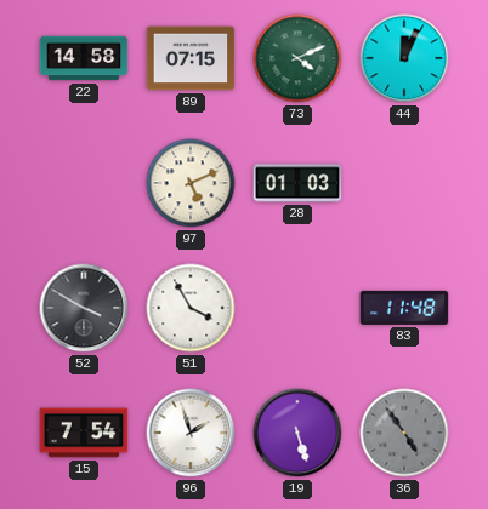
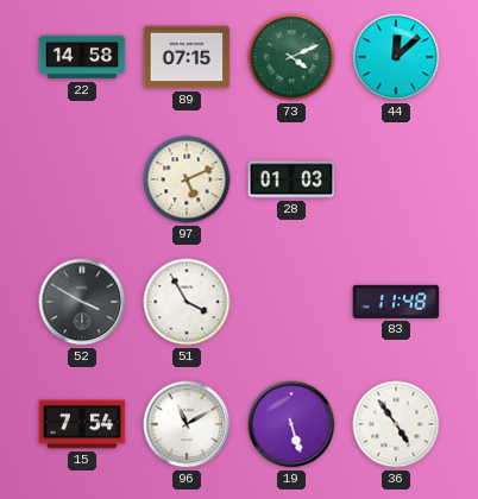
44: 12:04 -> 12:08
96: 1:57 -> 11:10
36 dial: grey -> white
